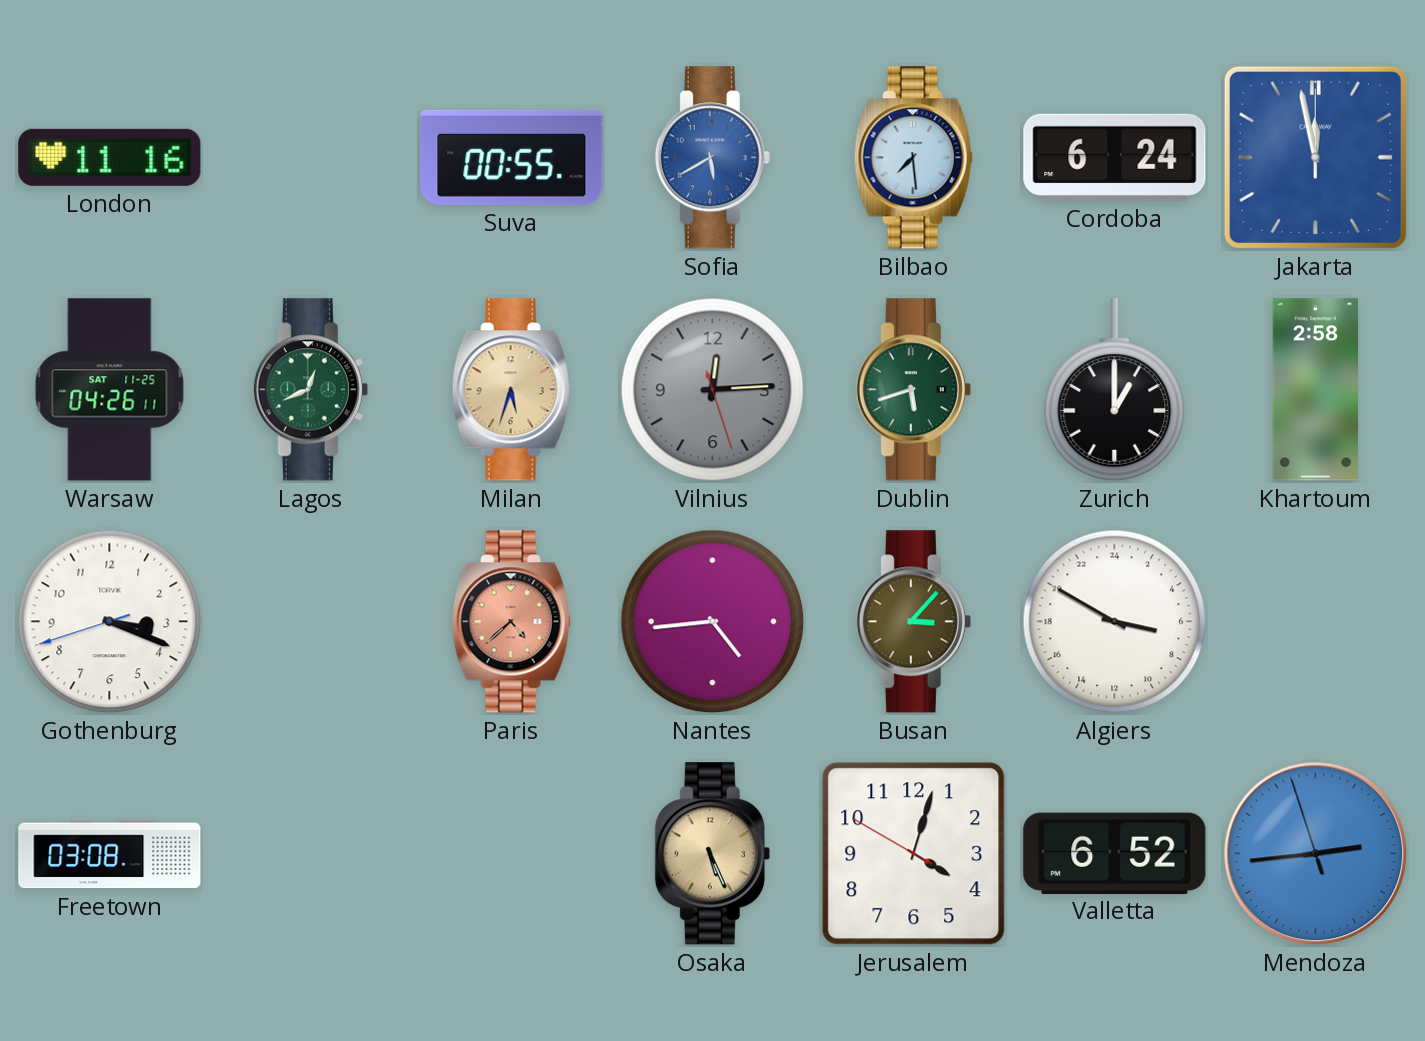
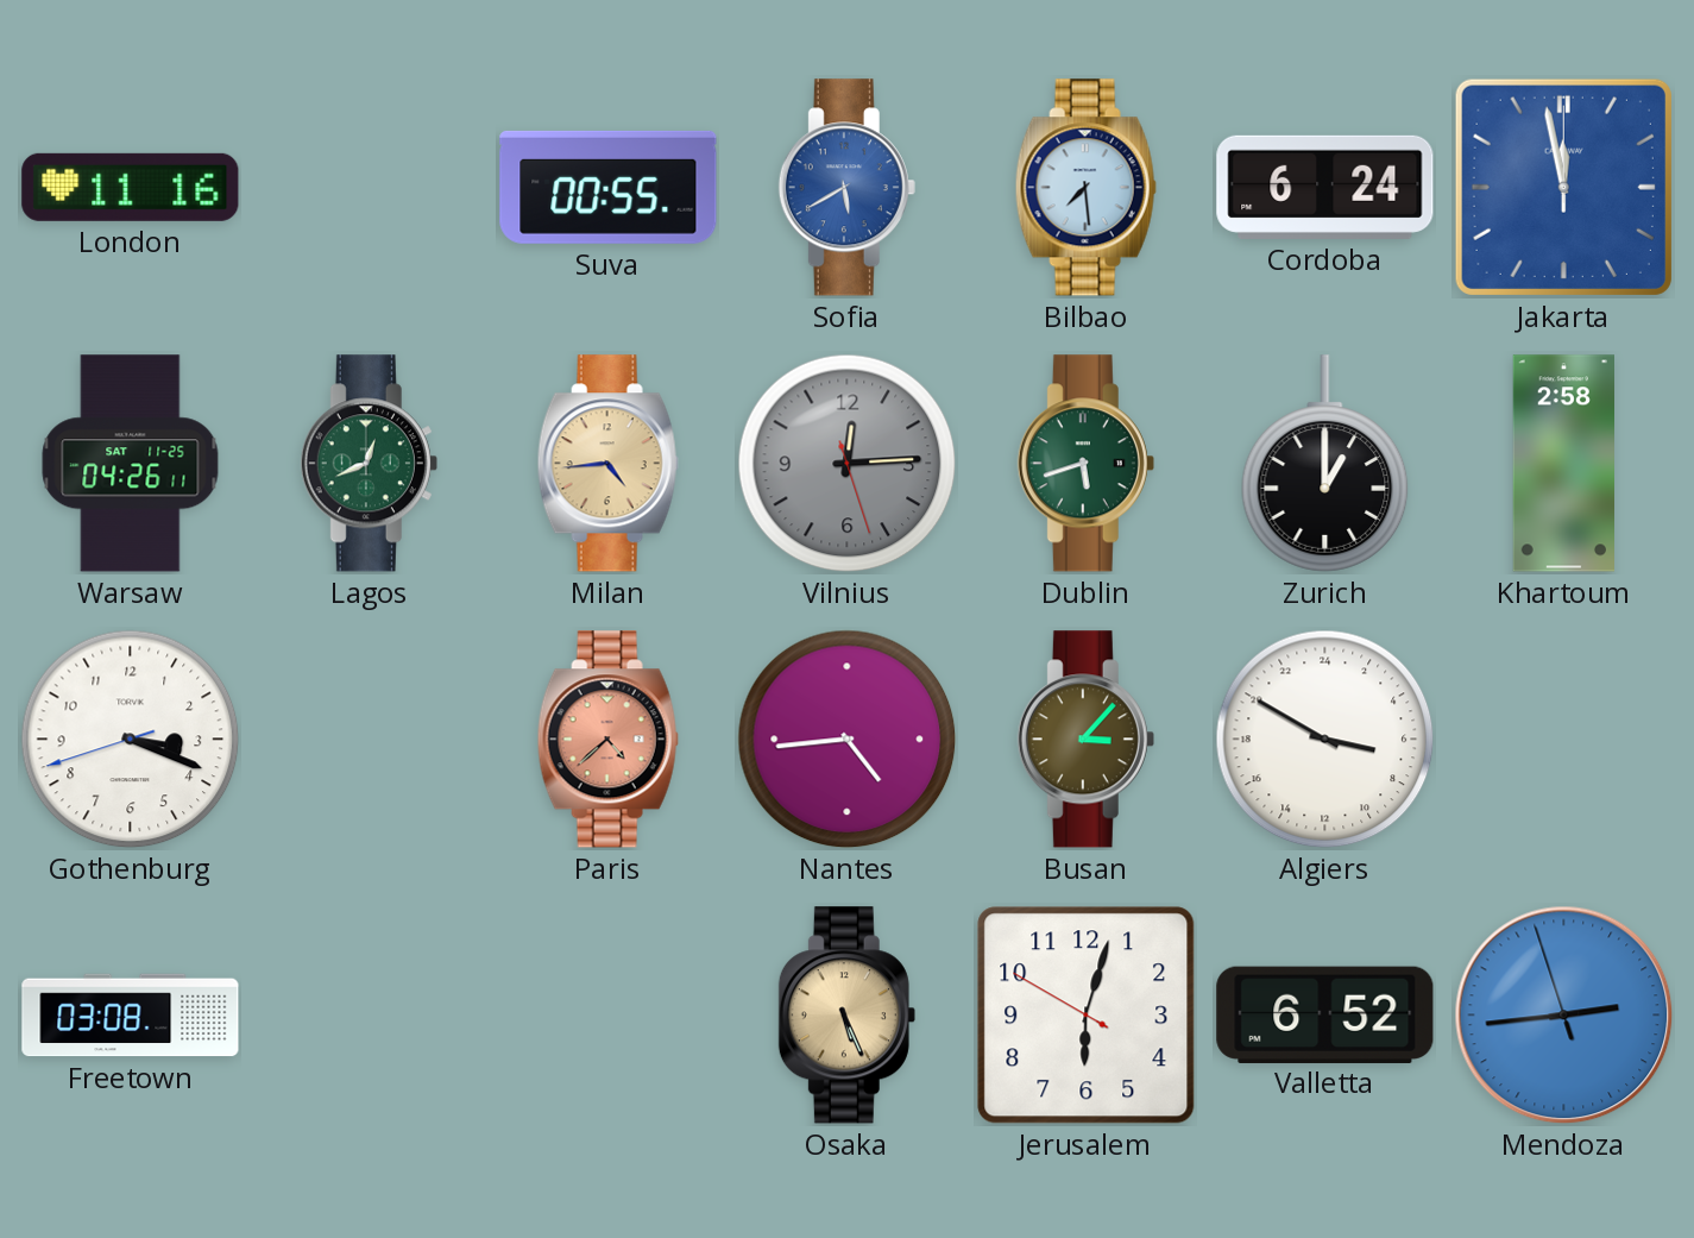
Milan: 5:33 -> 4:44
Jerusalem: 4:02 -> 6:02
